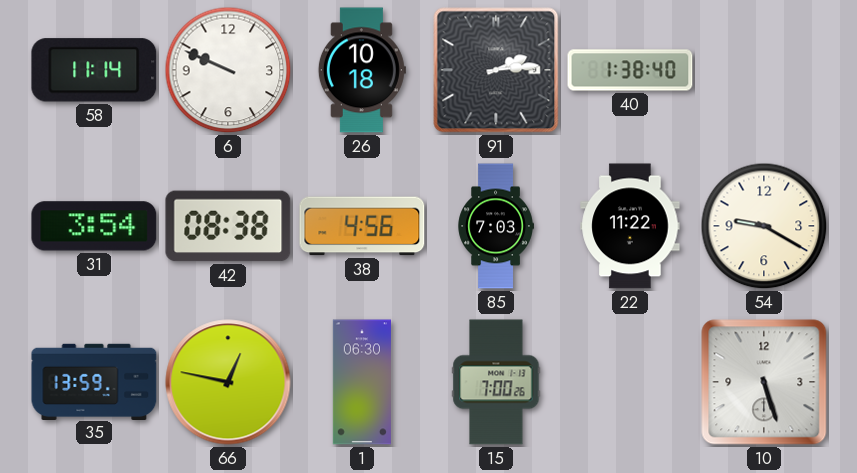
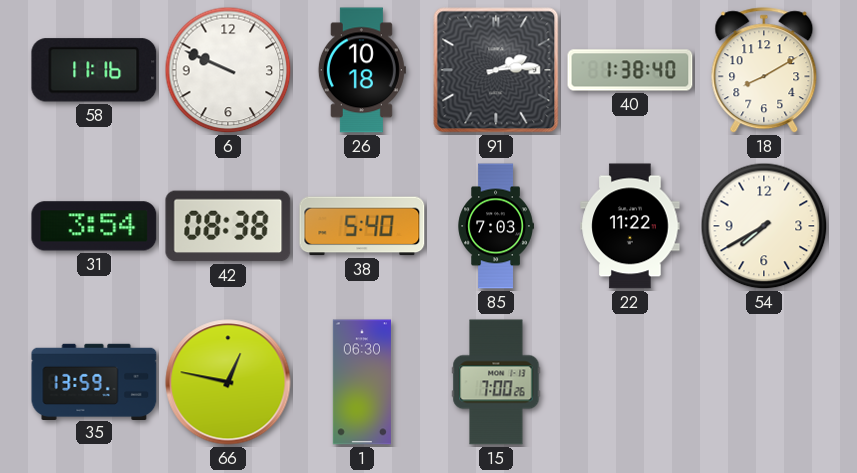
58: 11:14 -> 11:16
18: none -> 8:10
38: 4:56 -> 5:40
54: 9:20 -> 7:40
10: 5:27 -> none
